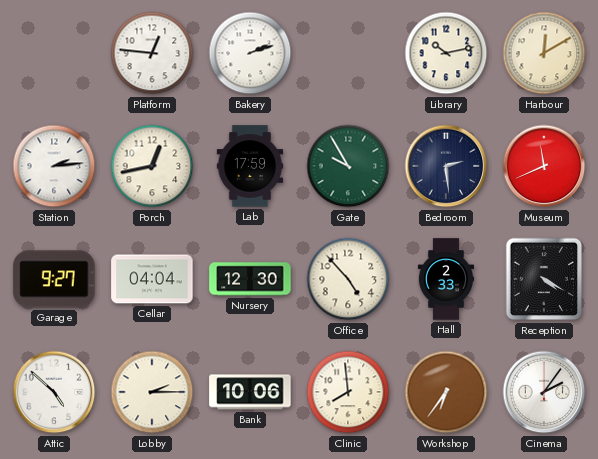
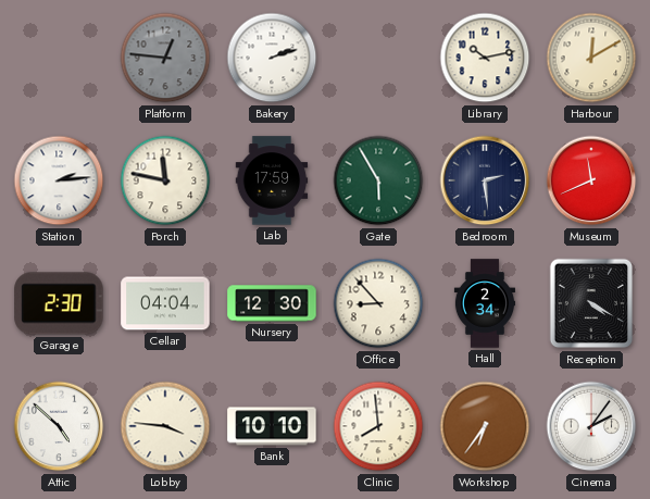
Platform dial: white -> grey
Porch: 12:43 -> 11:47
Gate: 9:55 -> 5:55
Garage: 9:27 -> 2:30
Office: 4:53 -> 8:53
Hall: 2:33 -> 2:34
Lobby: 2:15 -> 3:46
Bank: 10:06 -> 10:10
